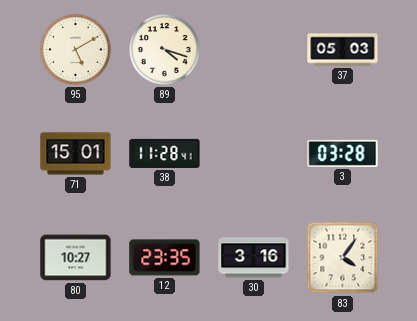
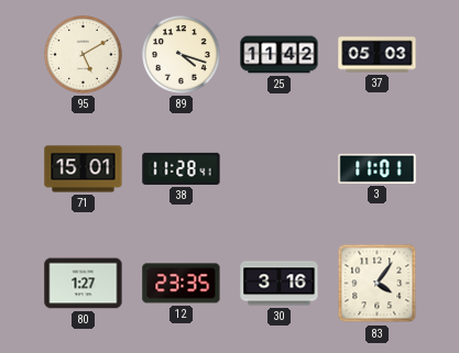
25: none -> 11:42
3: 03:28 -> 11:01
80: 10:27 -> 1:27
